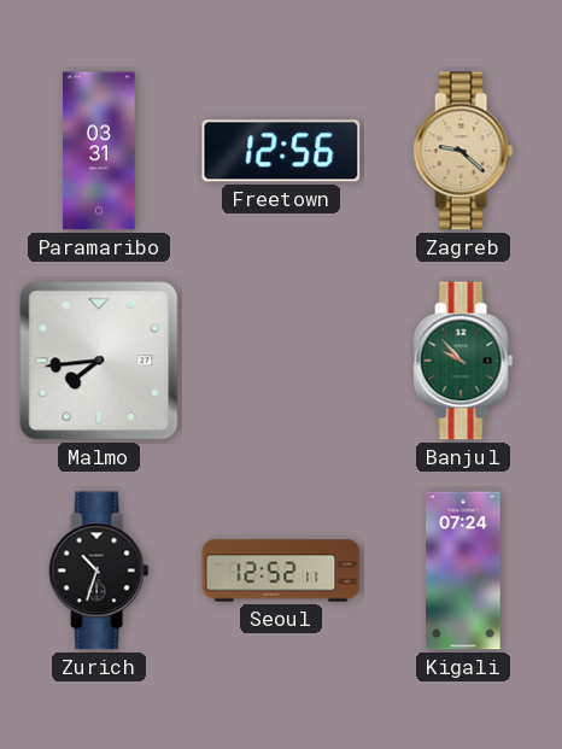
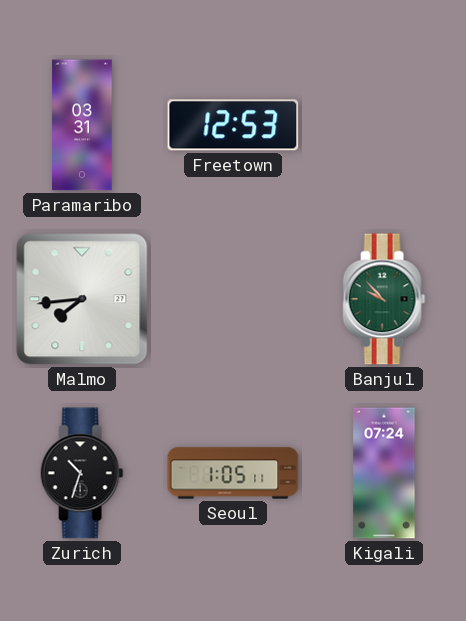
Freetown: 12:56 -> 12:53
Zagreb: 9:22 -> none
Seoul: 12:52 -> 1:05
